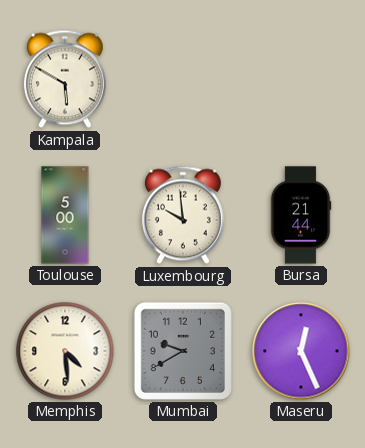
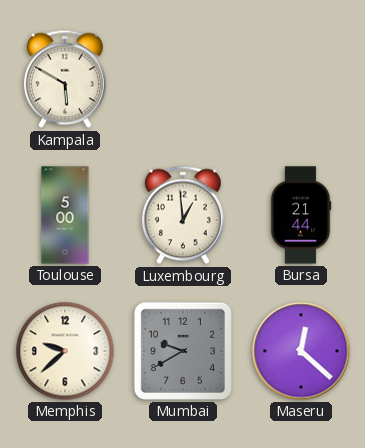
Luxembourg: 9:59 -> 12:59
Memphis: 4:29 -> 9:38
Maseru: 12:26 -> 12:22
